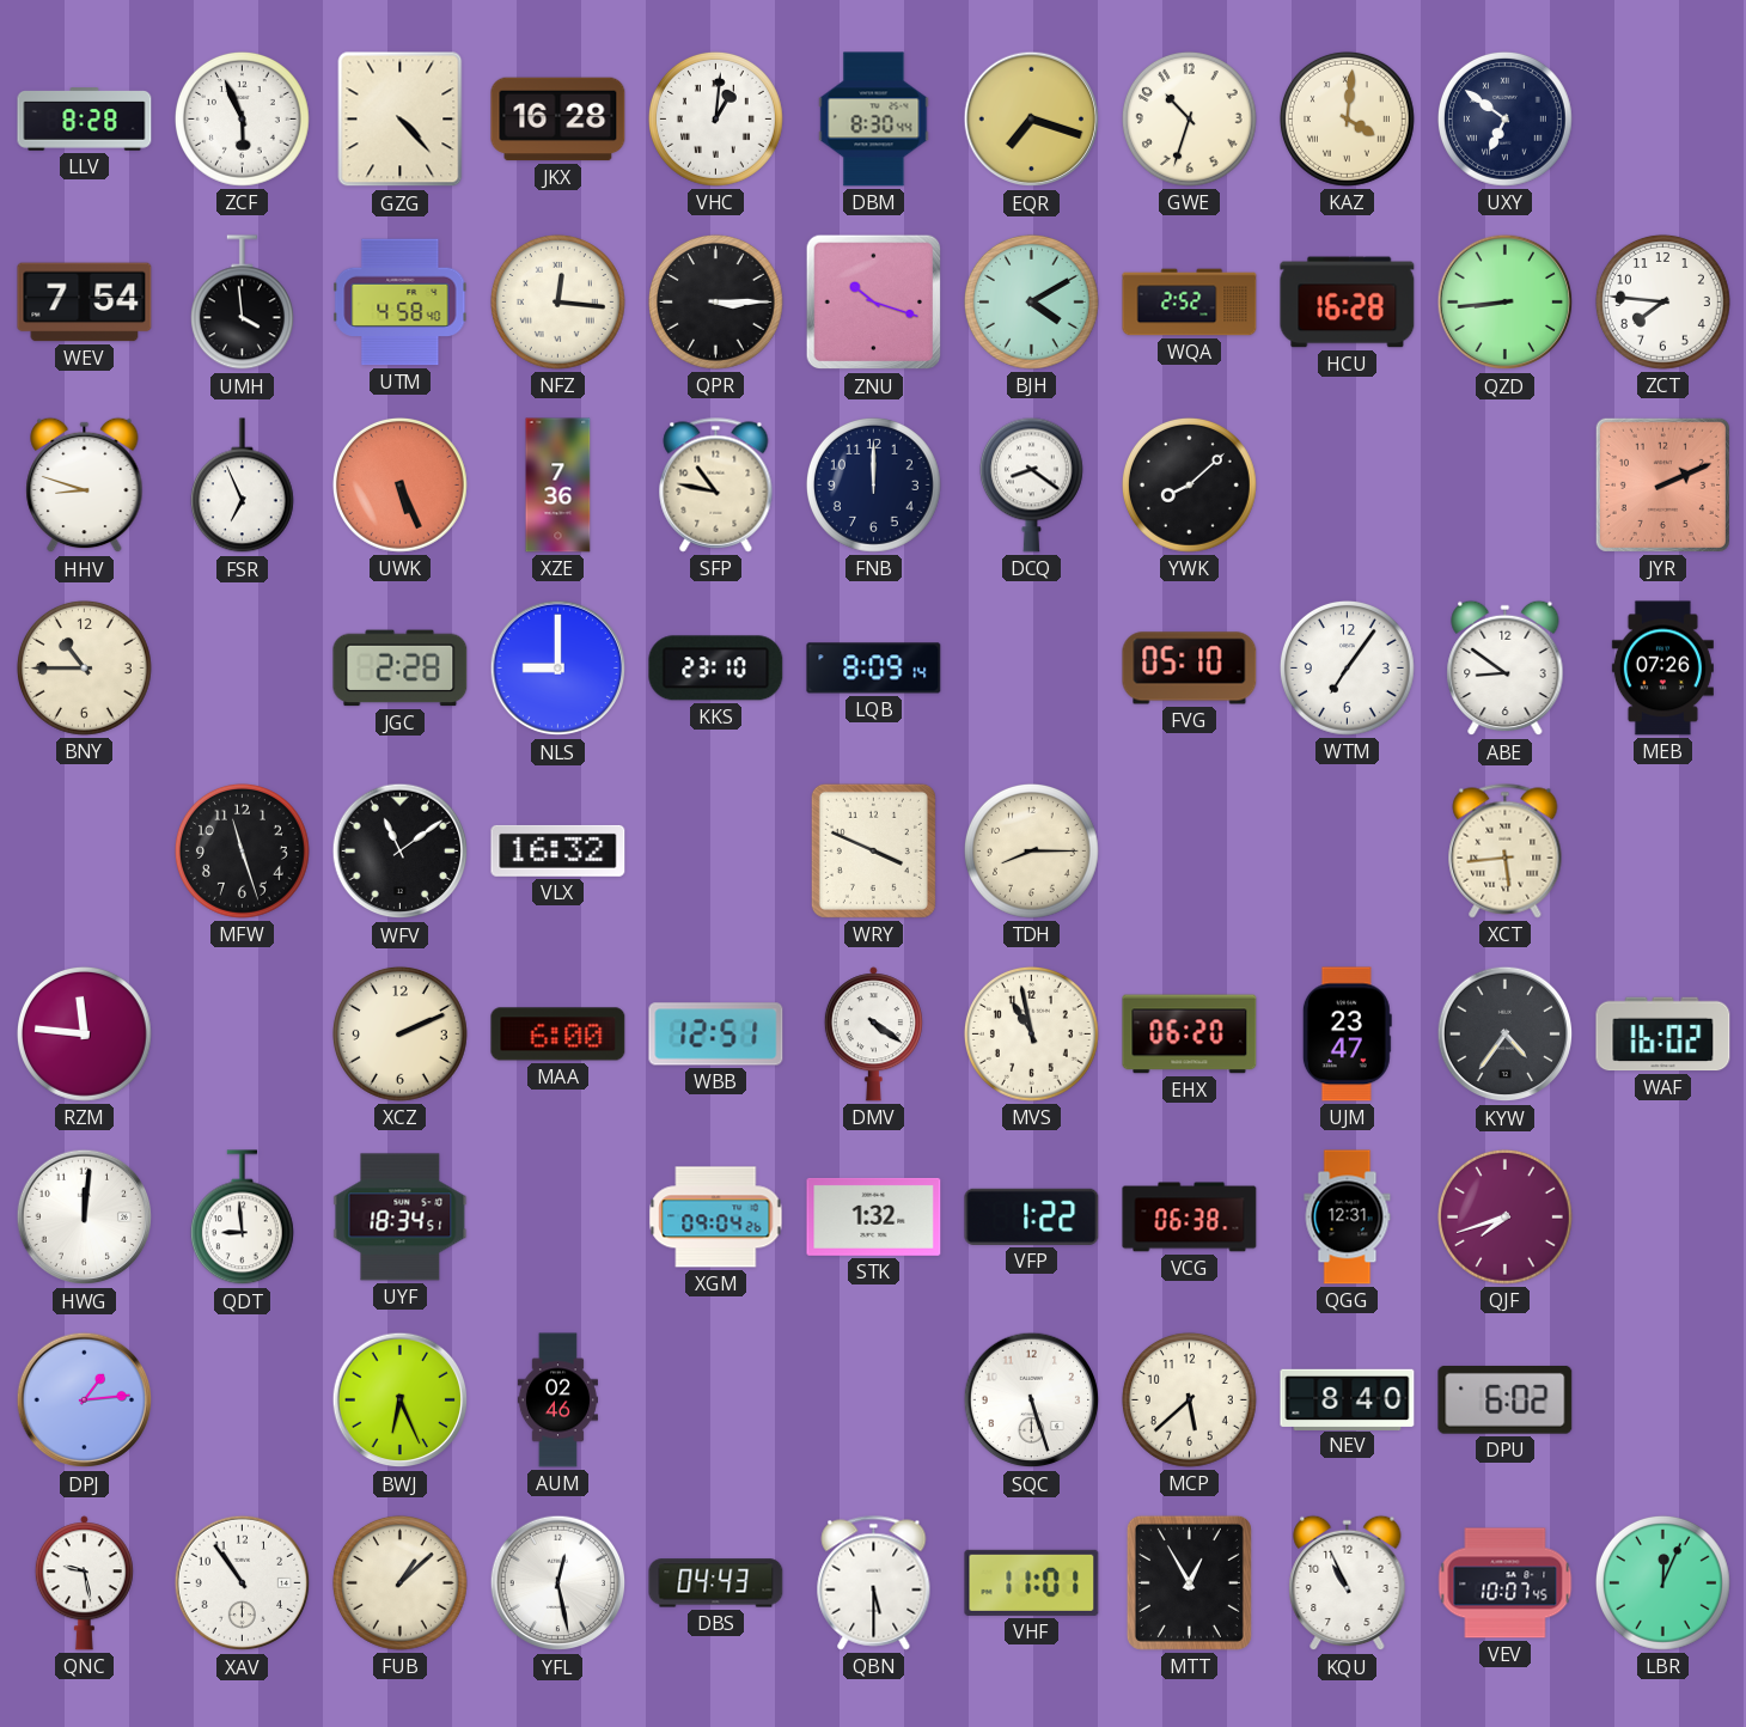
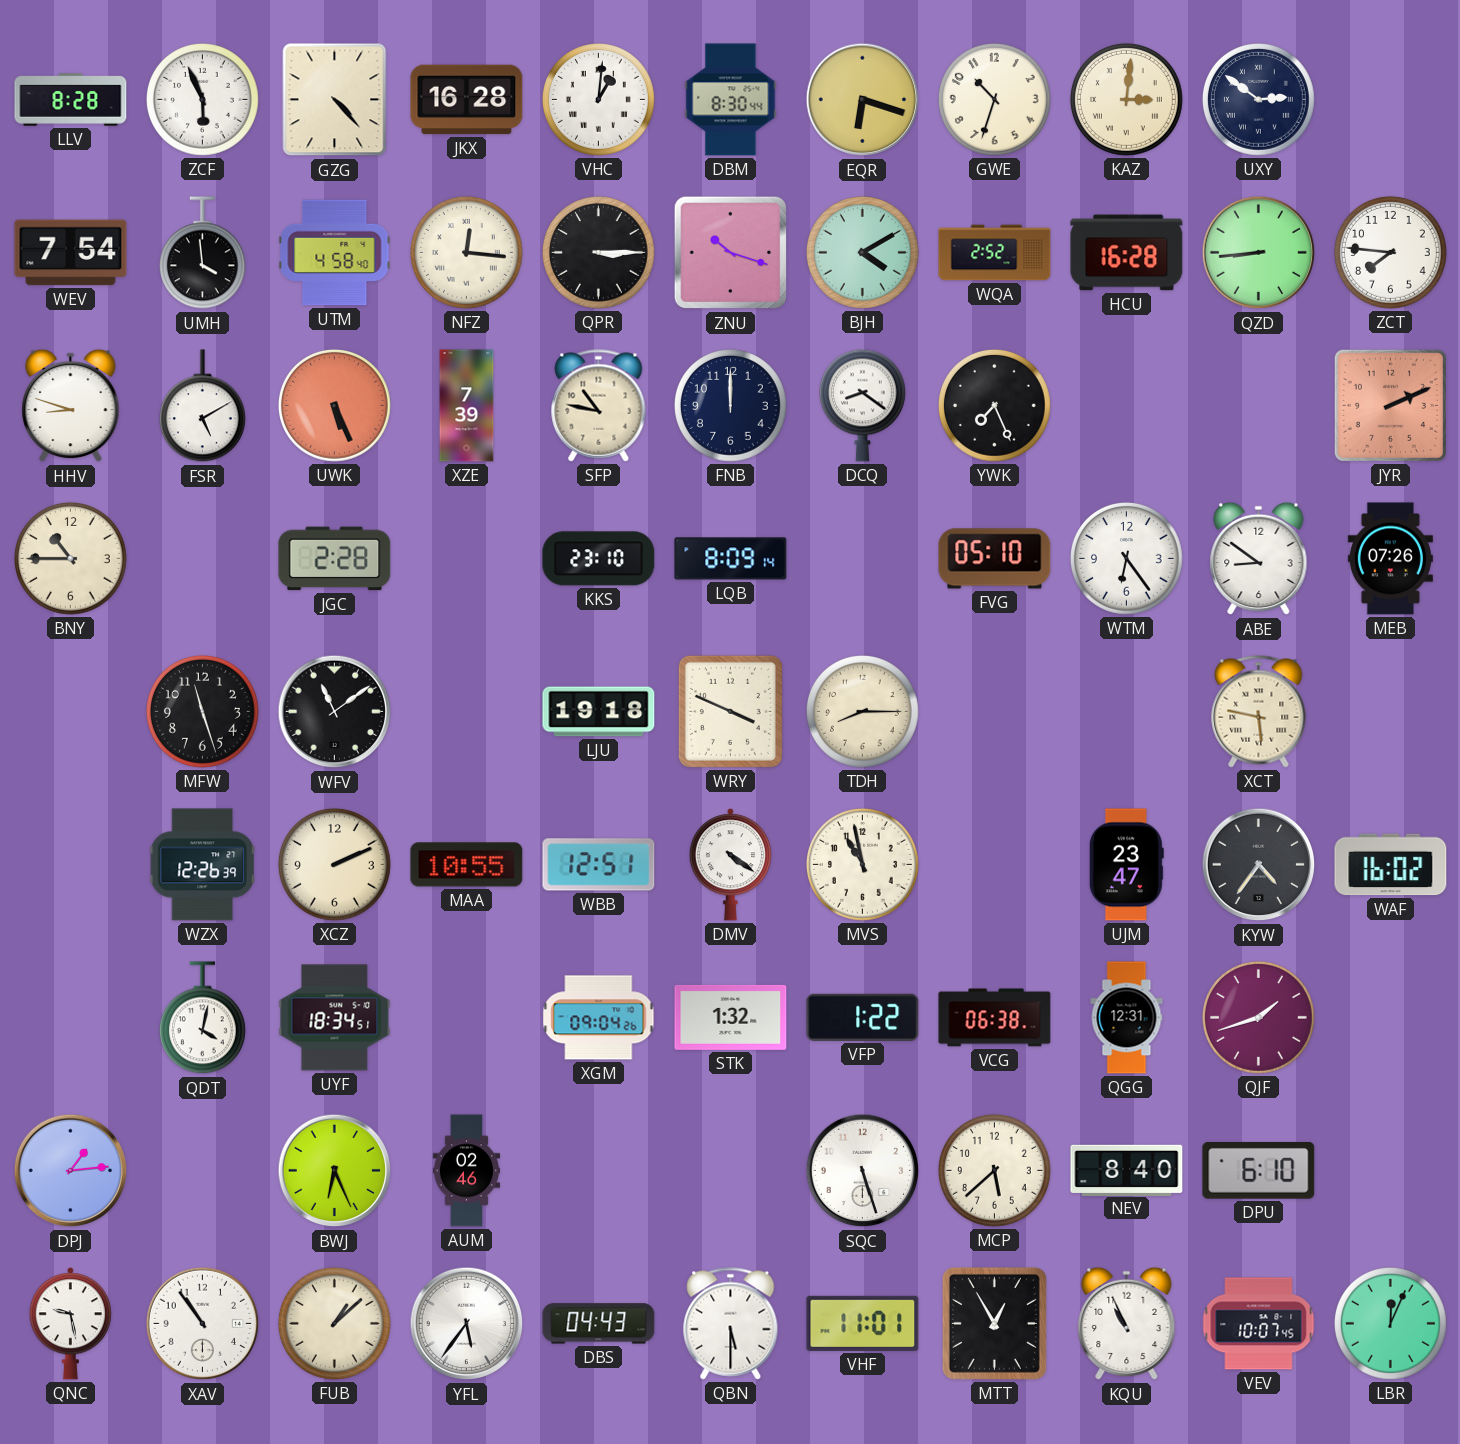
EQR: 7:18 -> 6:18
KAZ: 4:01 -> 3:01
UXY: 6:51 -> 2:51
FSR: 6:56 -> 5:10
XZE: 7:36 -> 7:39
YWK: 8:08 -> 7:26
NLS: 9:00 -> none
WTM: 7:06 -> 6:24
VLX: 16:32 -> none
LJU: none -> 19:18
XCT: 5:44 -> 5:47
RZM: 11:46 -> none
WZX: none -> 12:26
MAA: 6:00 -> 10:55
EHX: 06:20 -> none
HWG: 12:01 -> none
QDT: 8:59 -> 4:02
QJF: 7:42 -> 1:42
DPU: 6:02 -> 6:10
YFL: 12:28 -> 5:36
